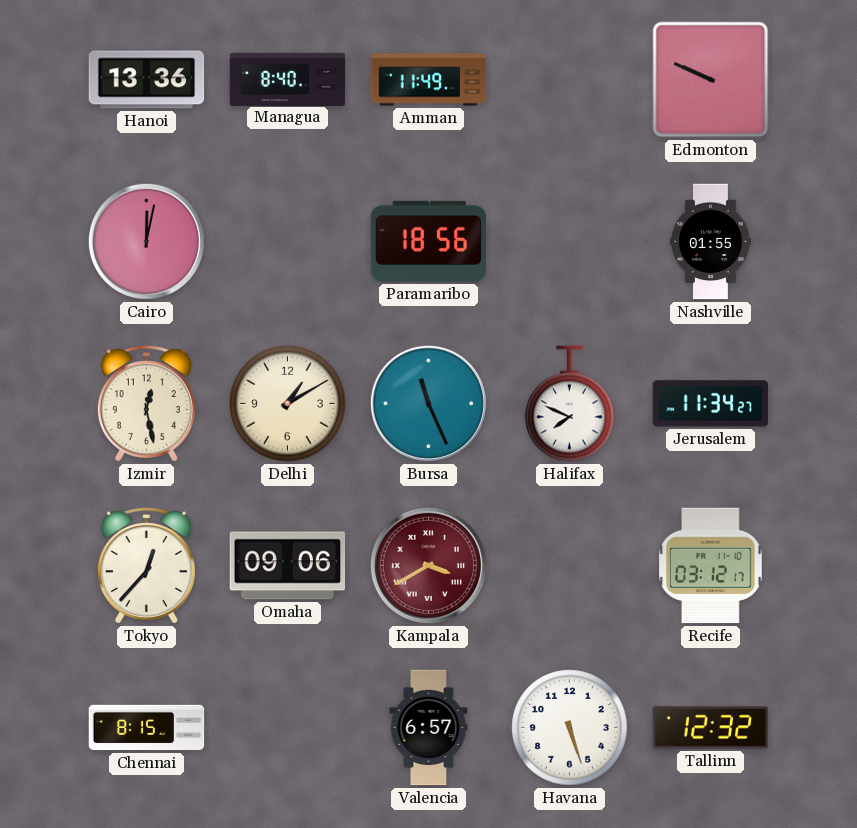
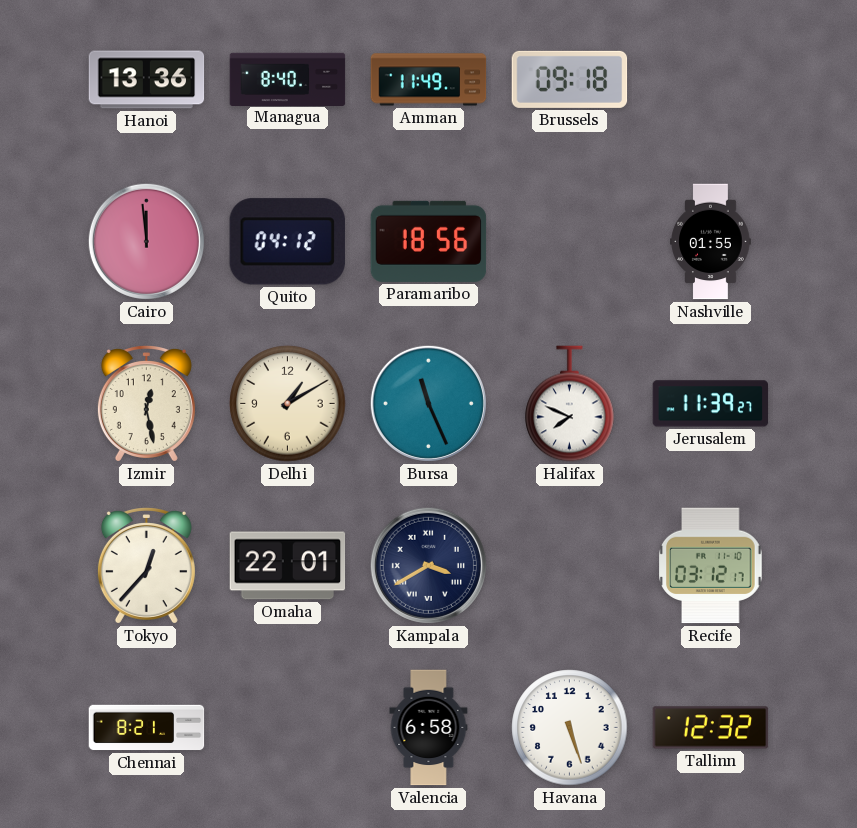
Brussels: none -> 09:18
Edmonton: 9:49 -> none
Cairo: 12:02 -> 11:59
Quito: none -> 04:12
Jerusalem: 11:34 -> 11:39
Omaha: 09:06 -> 22:01
Kampala dial: burgundy -> navy
Chennai: 8:15 -> 8:21
Valencia: 6:57 -> 6:58
